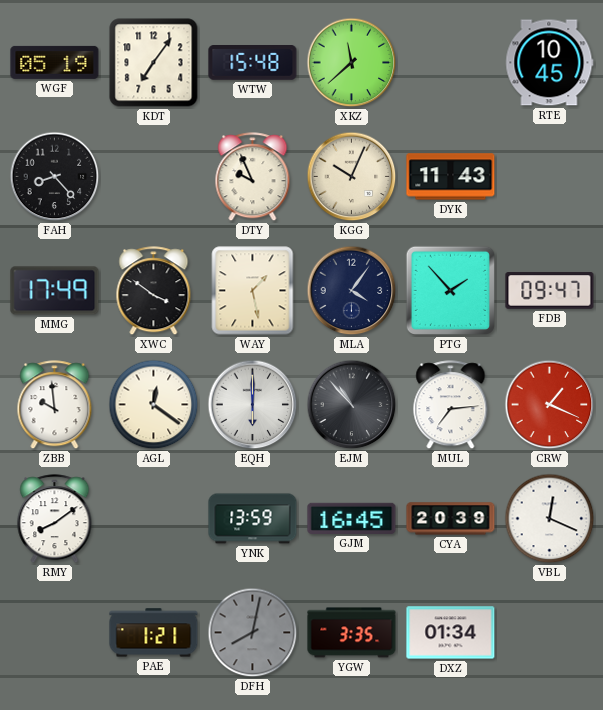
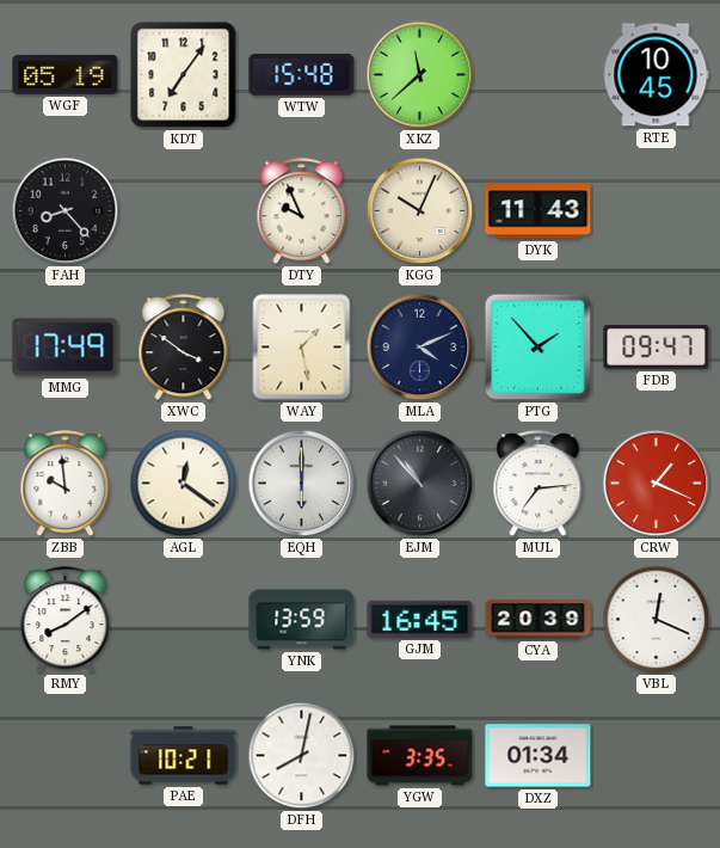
MLA: 4:06 -> 4:11
PAE: 1:21 -> 10:21
DFH dial: grey -> white
